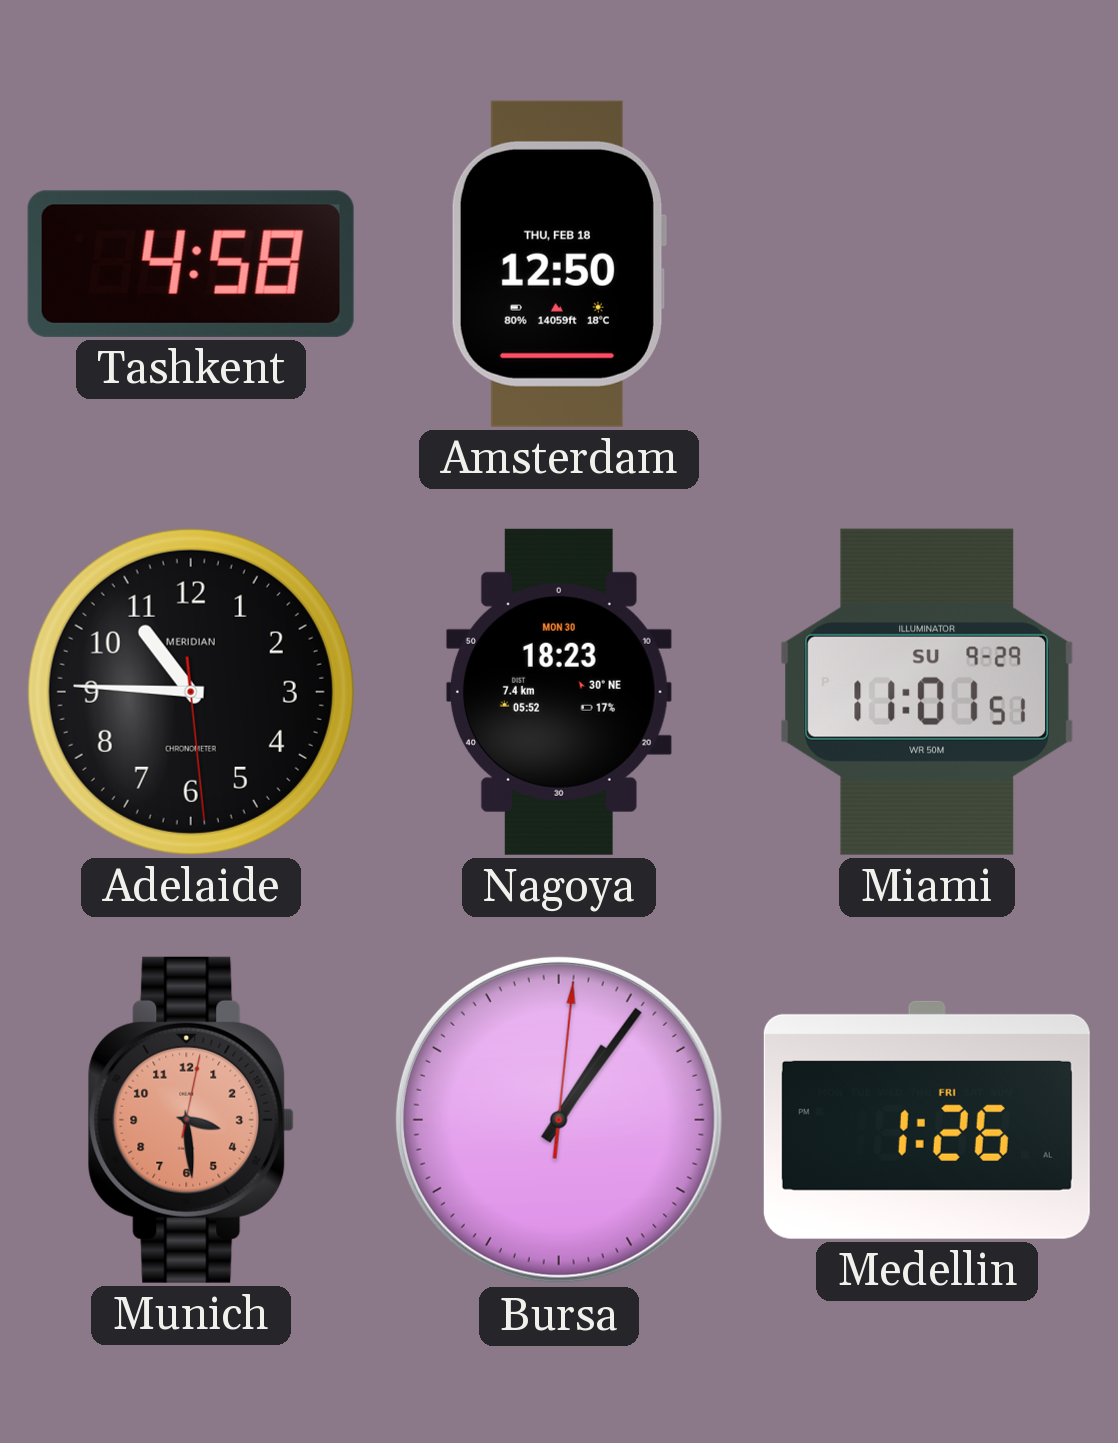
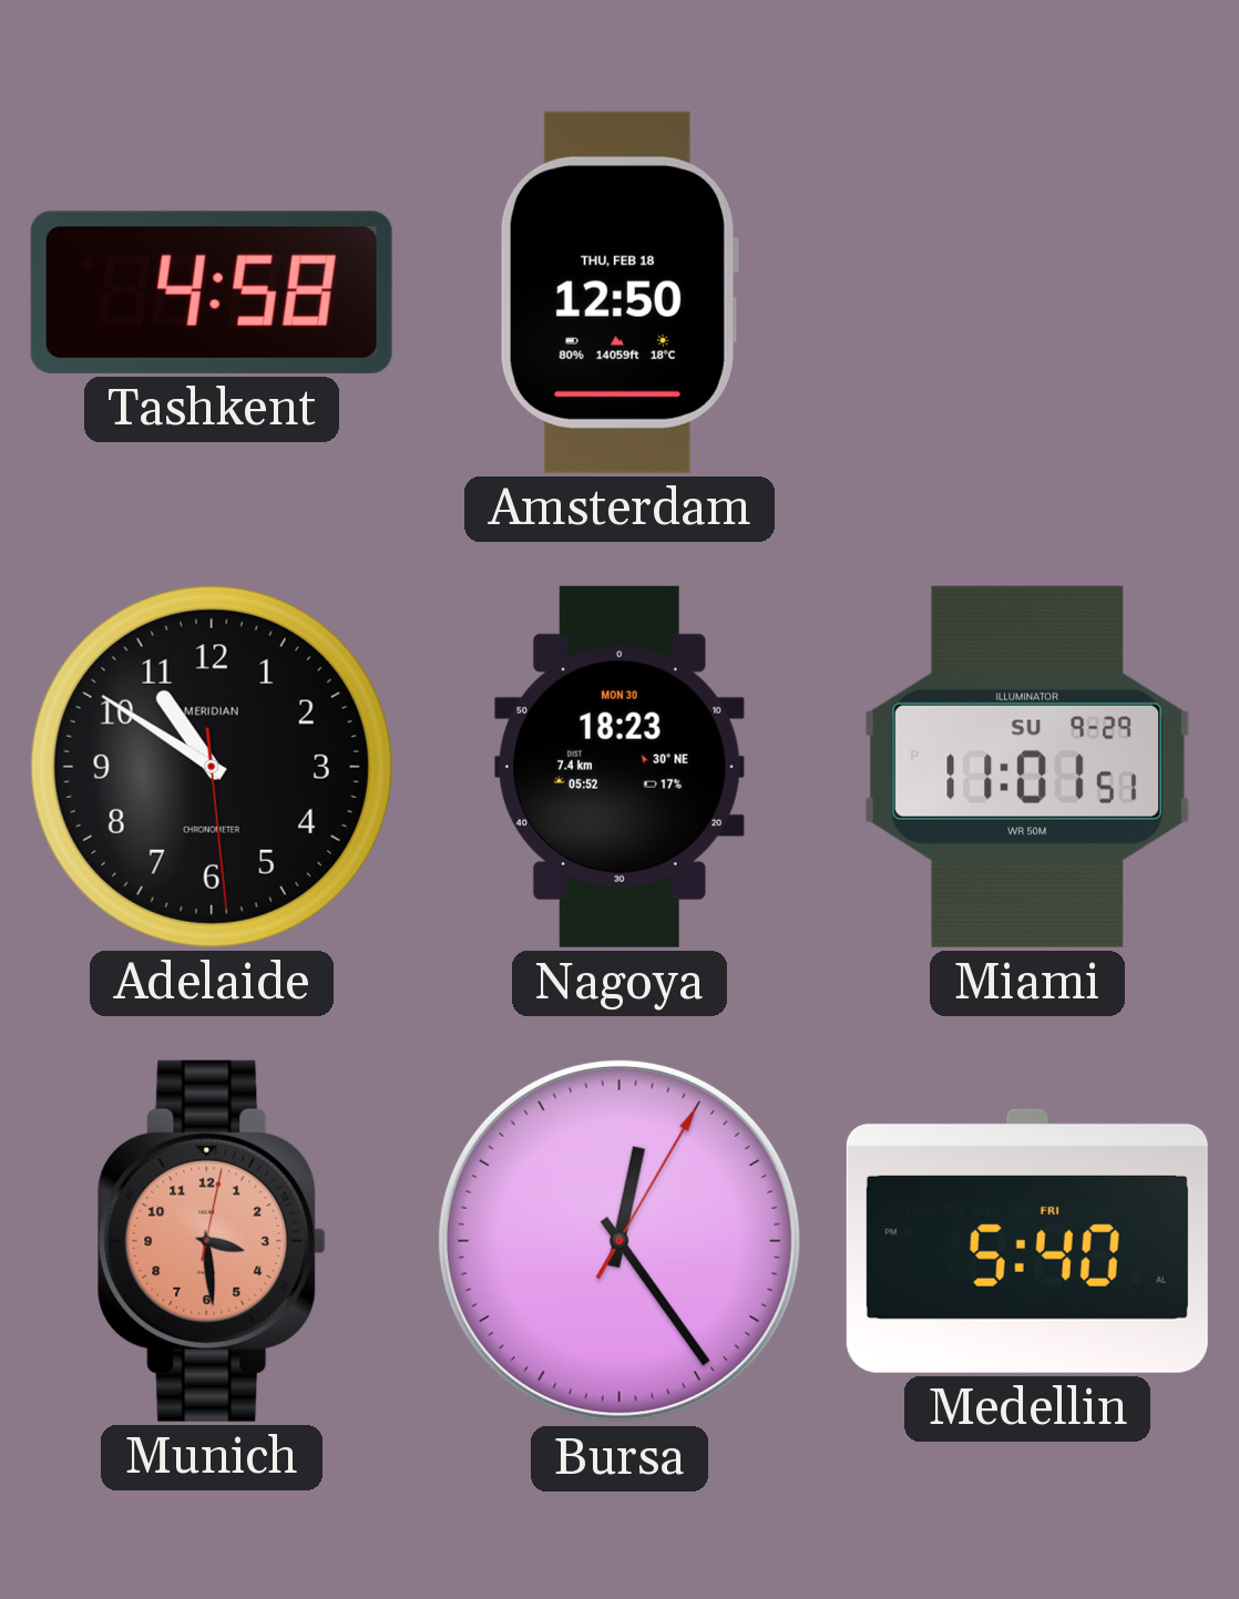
Adelaide: 10:45 -> 10:50
Bursa: 1:06 -> 12:24
Medellin: 1:26 -> 5:40
